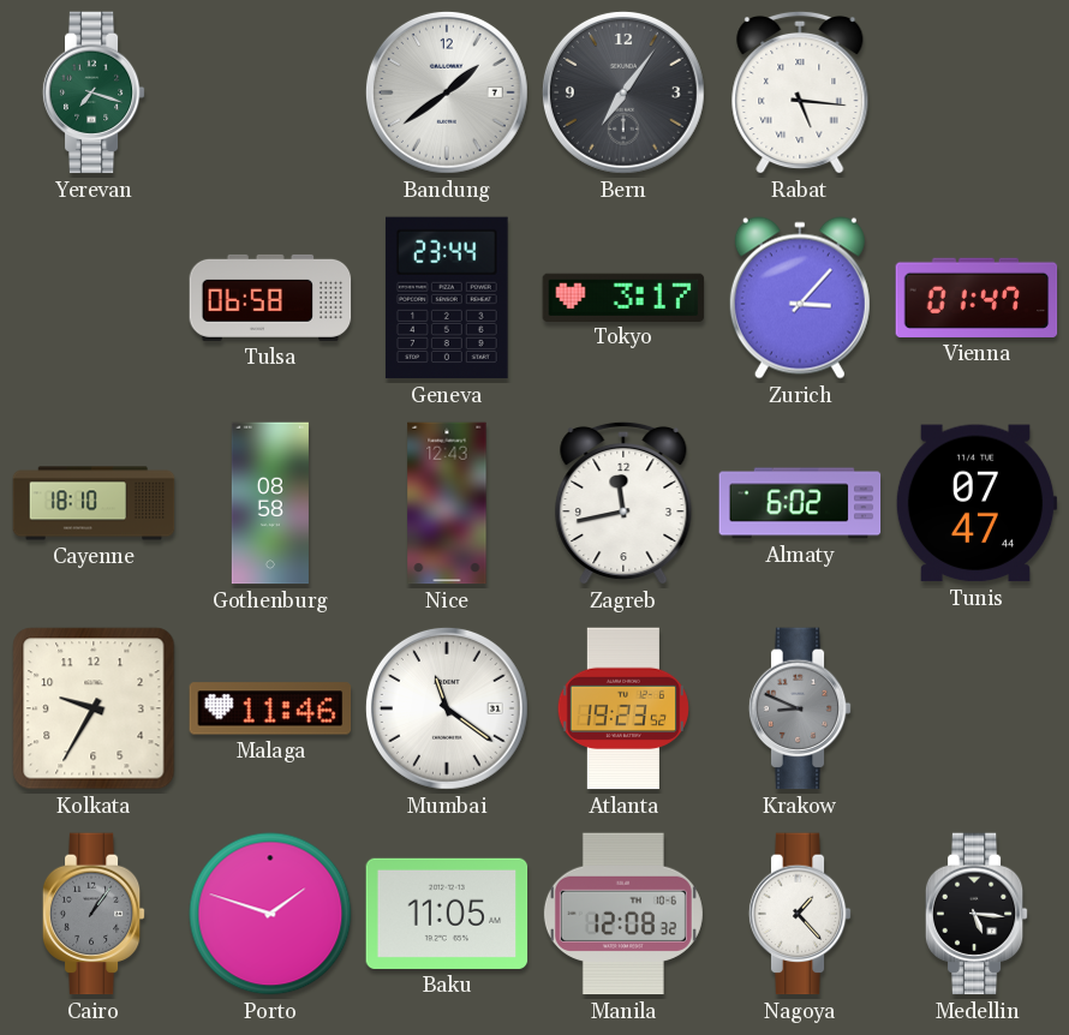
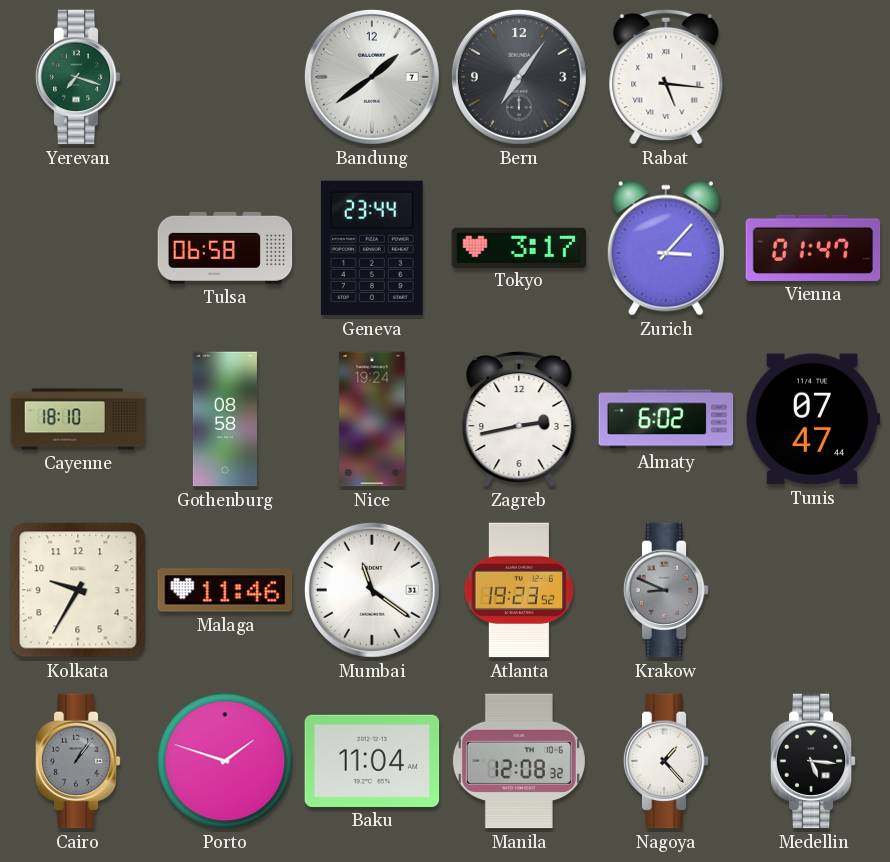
Nice: 12:43 -> 19:24
Zagreb: 11:43 -> 2:43
Baku: 11:05 -> 11:04
